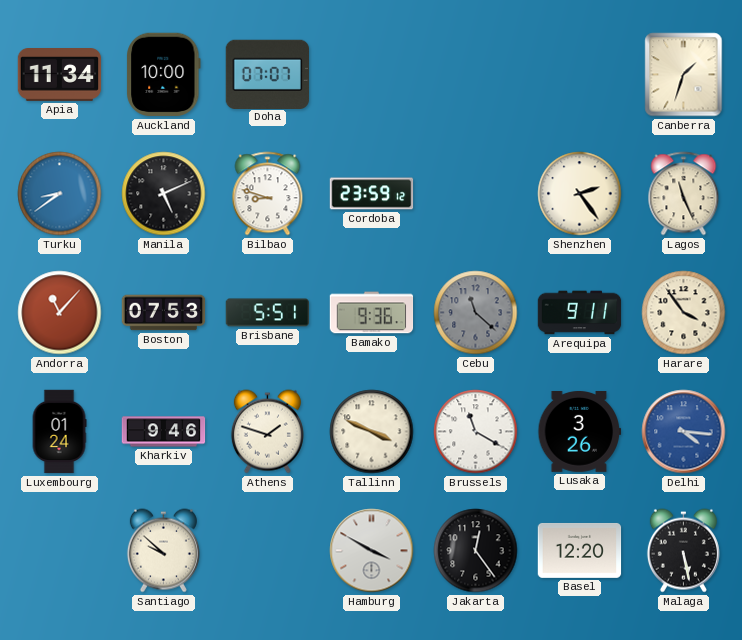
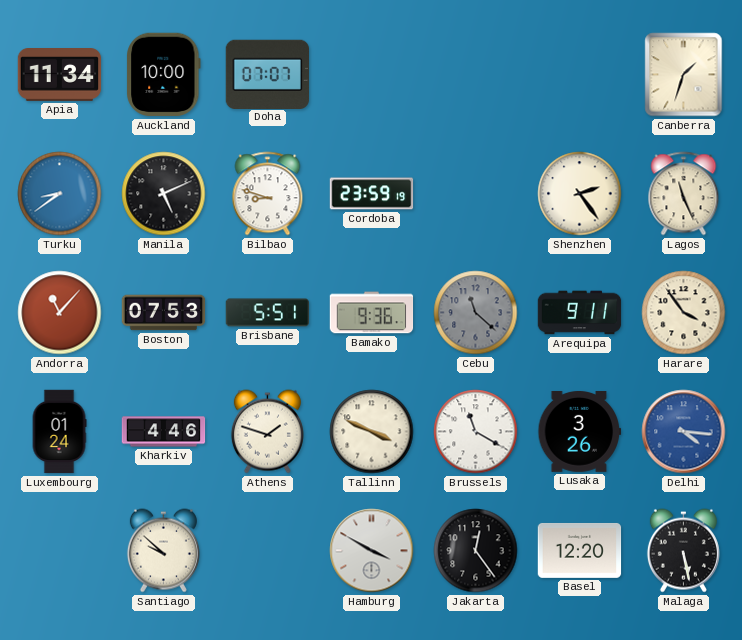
Cordoba: 23:59:12 -> 23:59:19
Kharkiv: 9:46 -> 4:46
